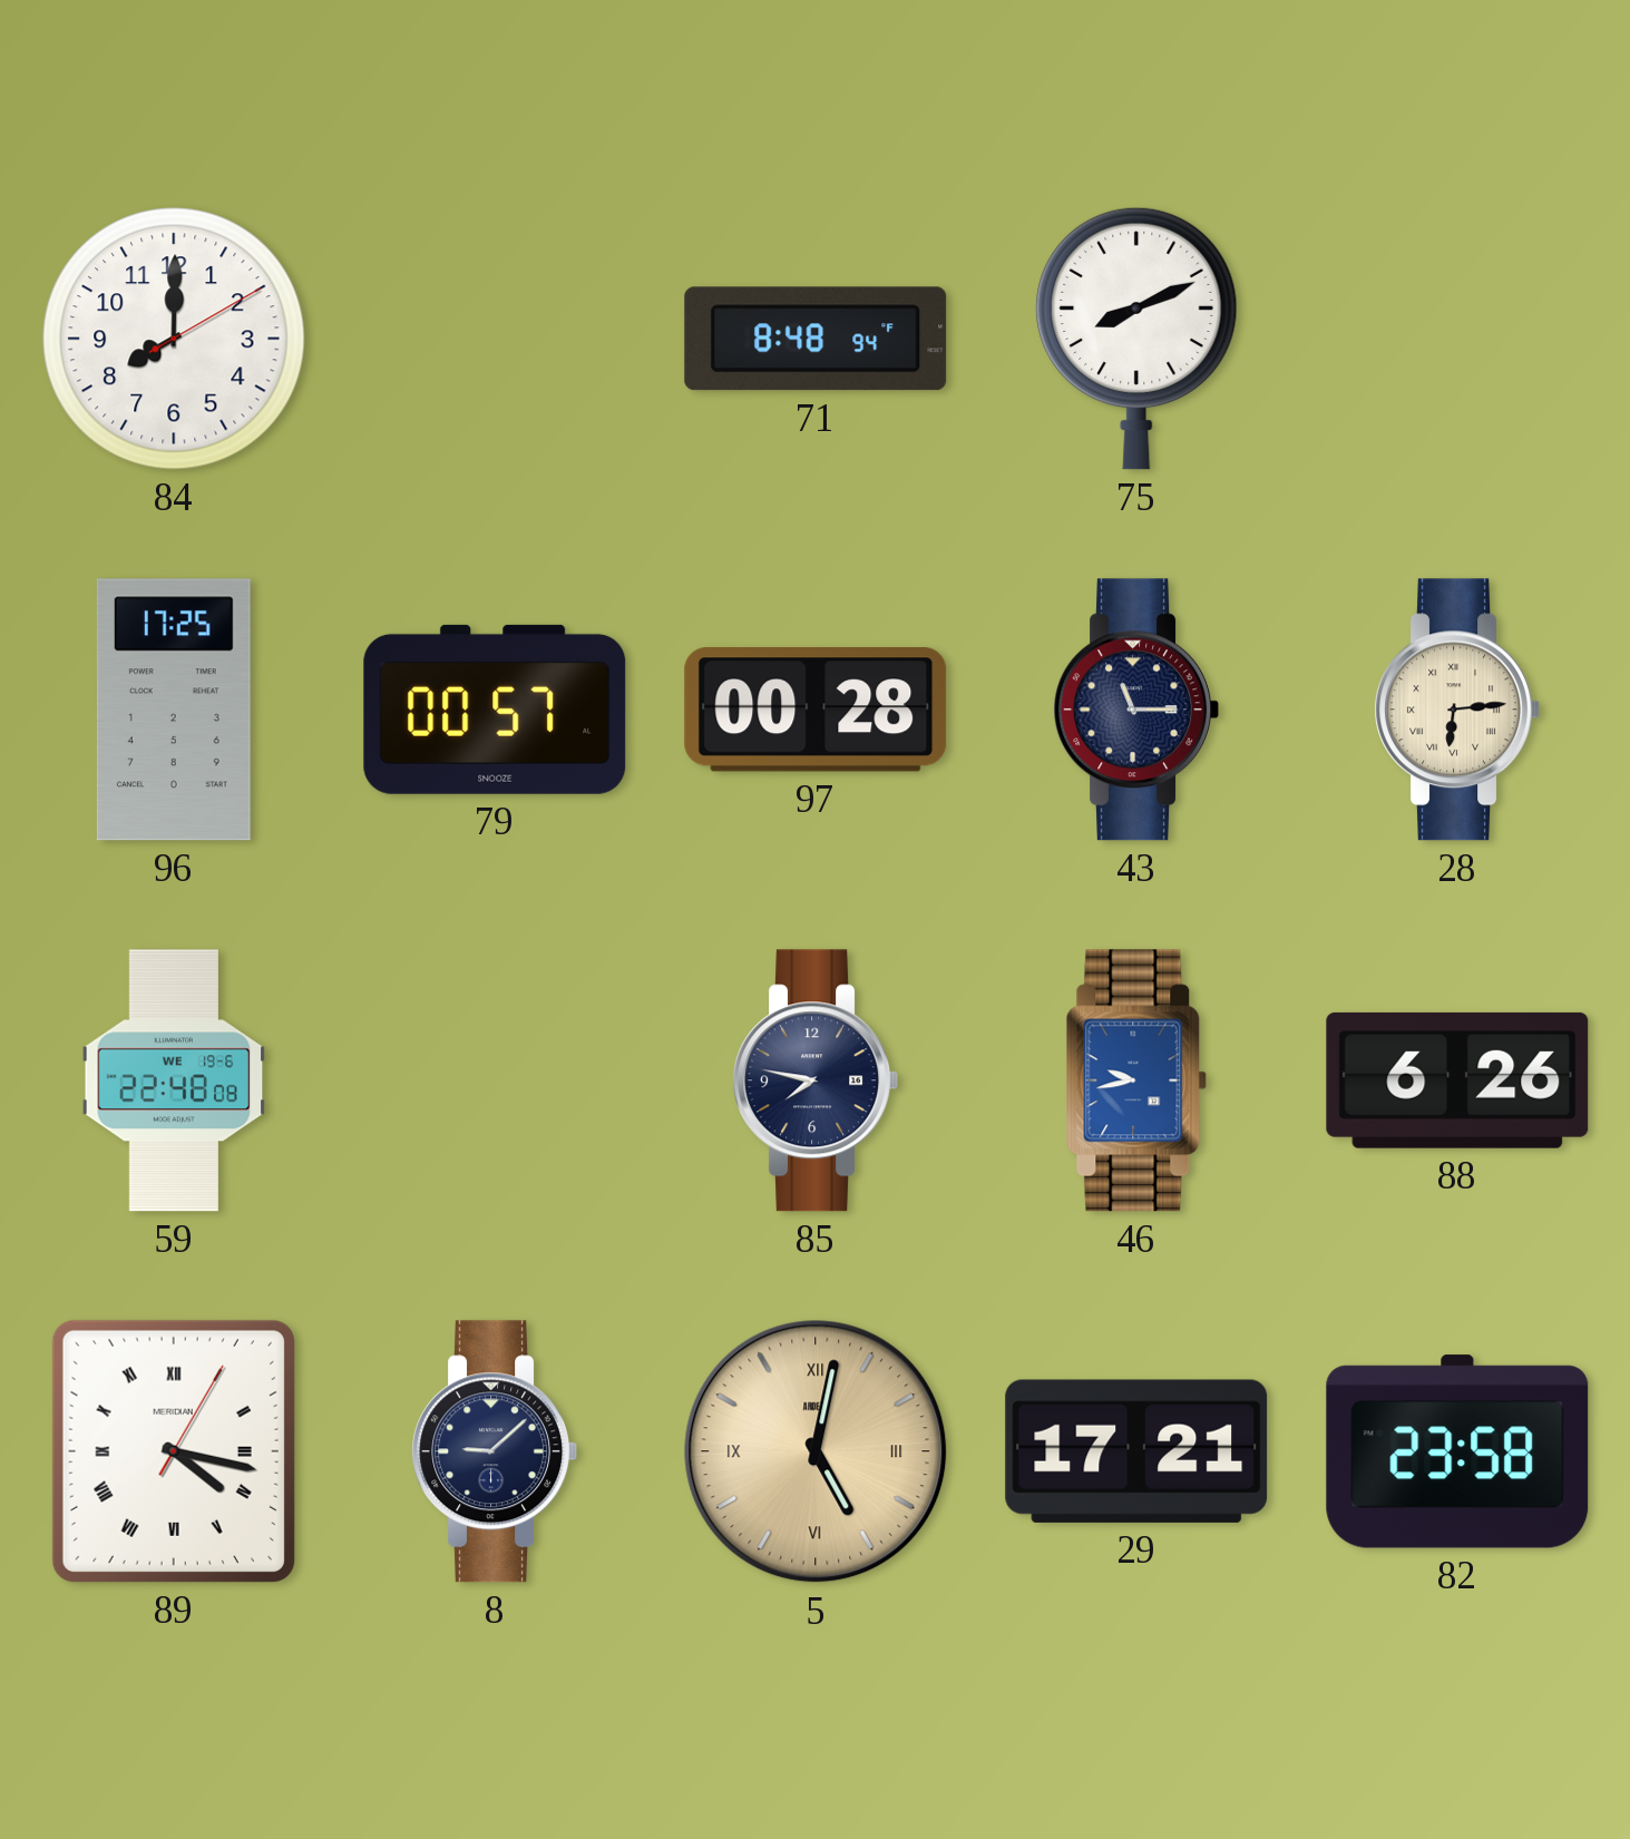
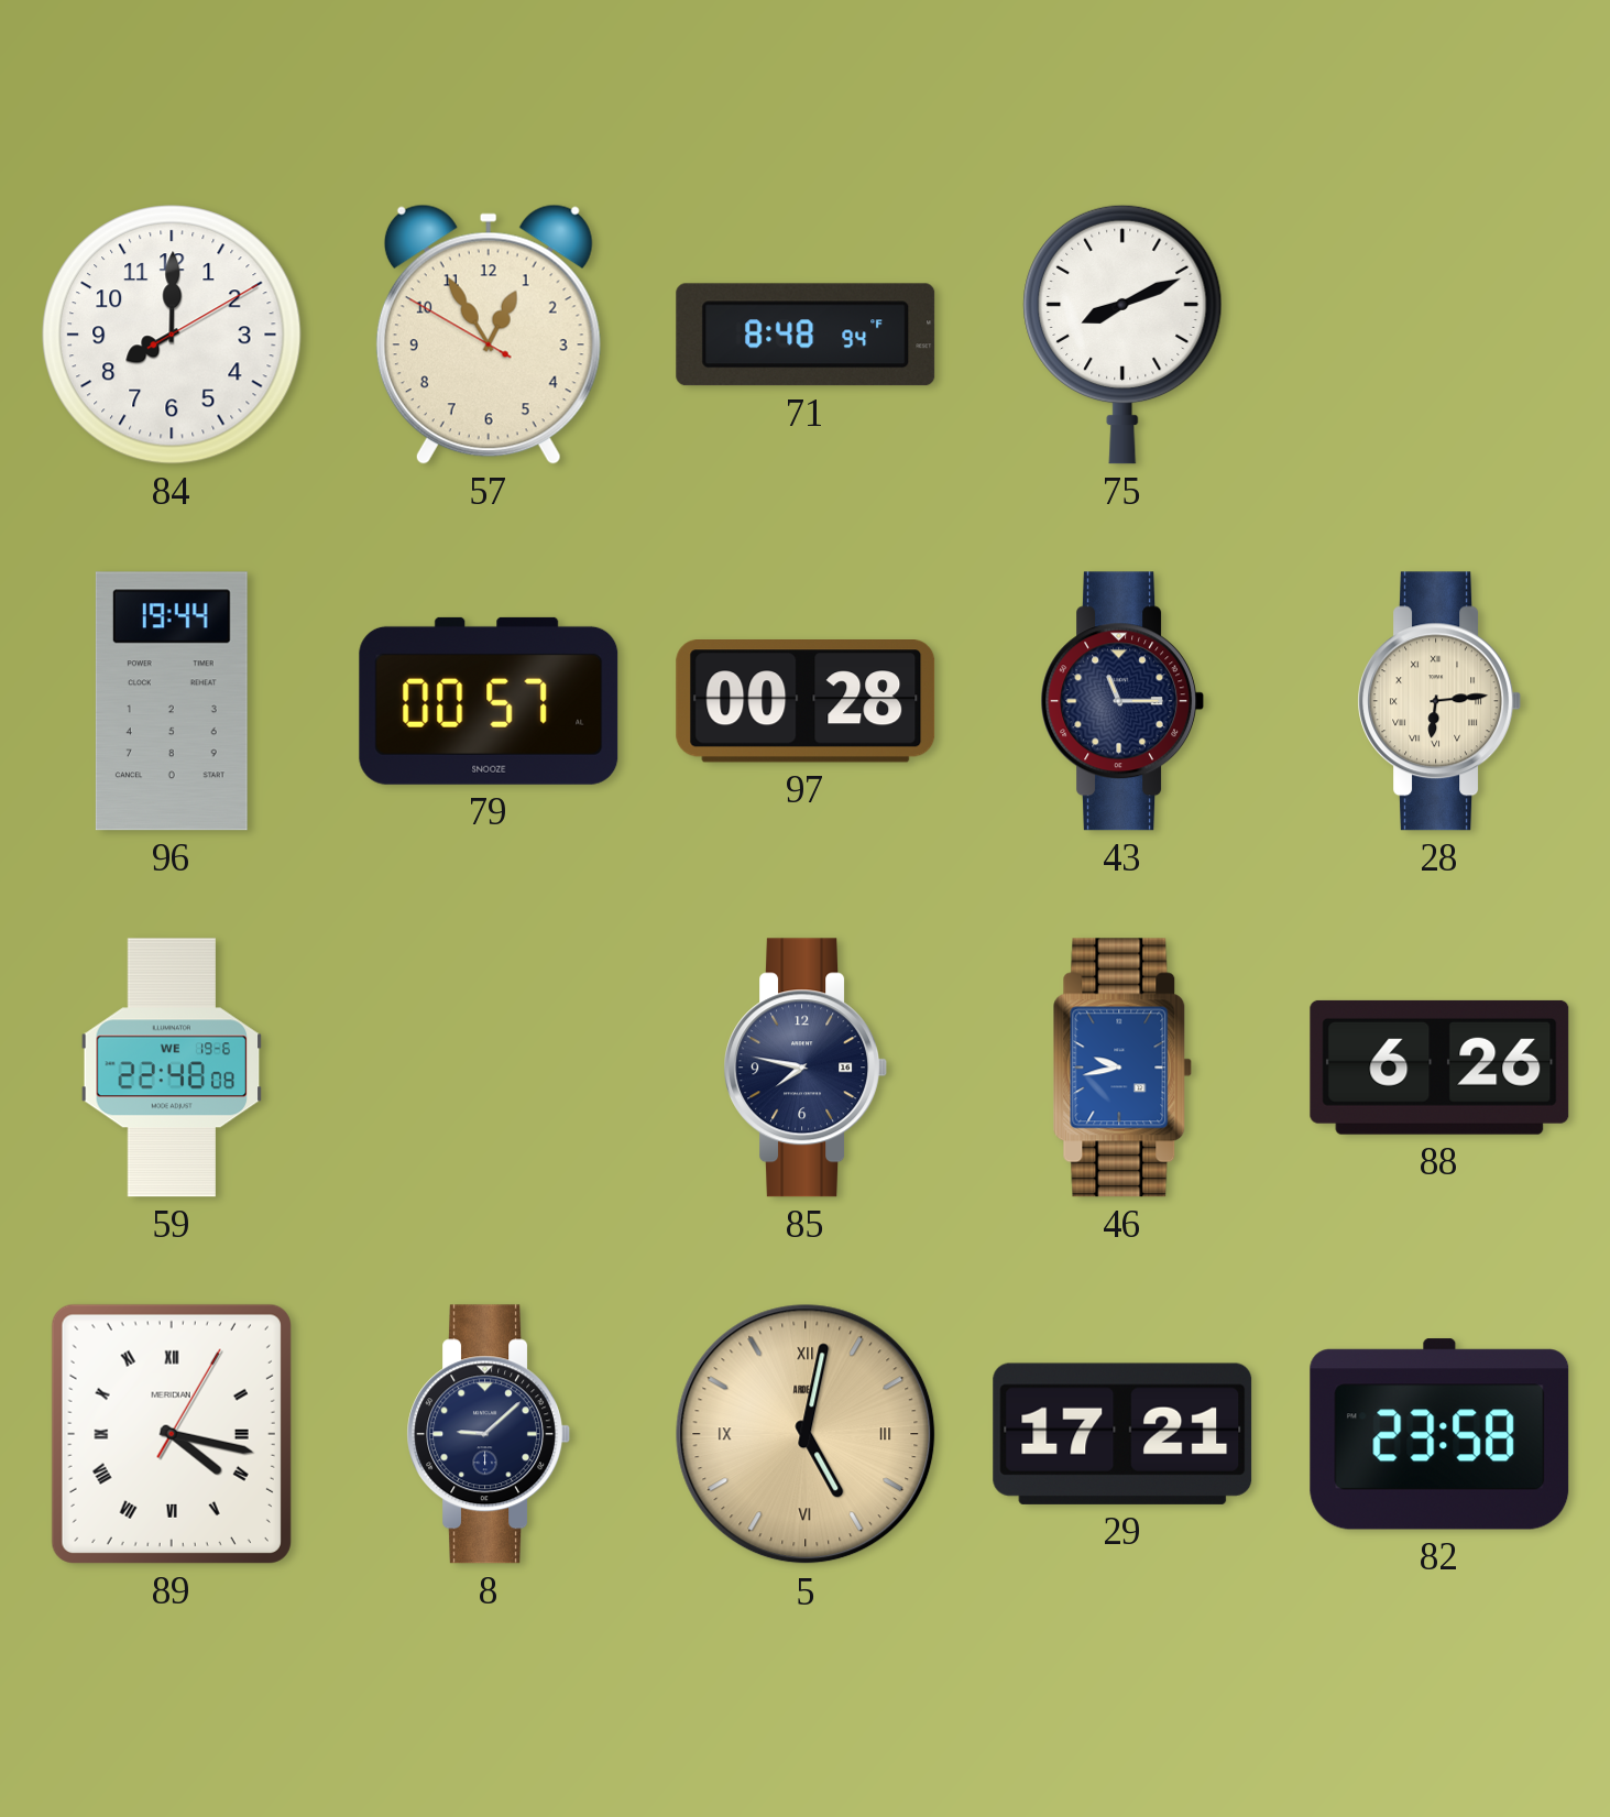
57: none -> 12:54
96: 17:25 -> 19:44
